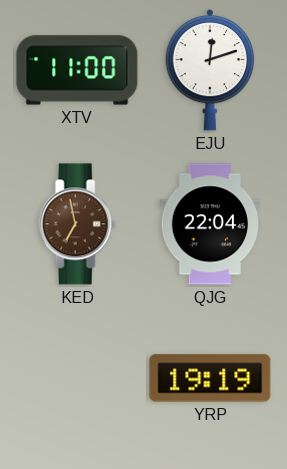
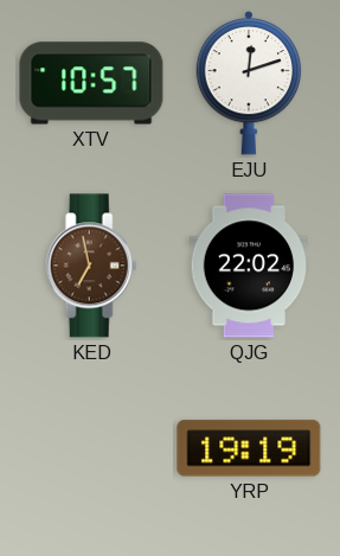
XTV: 11:00 -> 10:57
QJG: 22:04 -> 22:02
